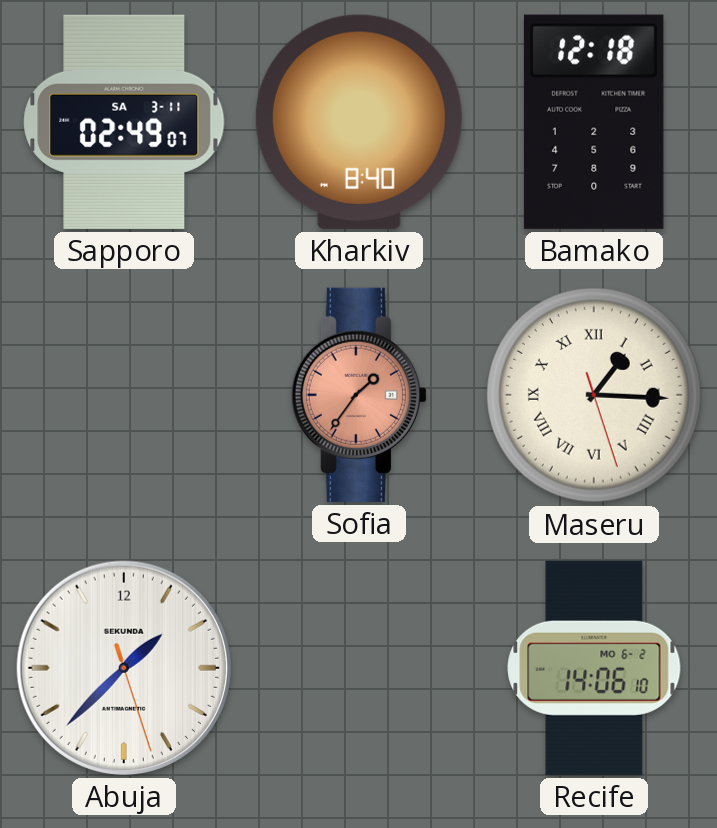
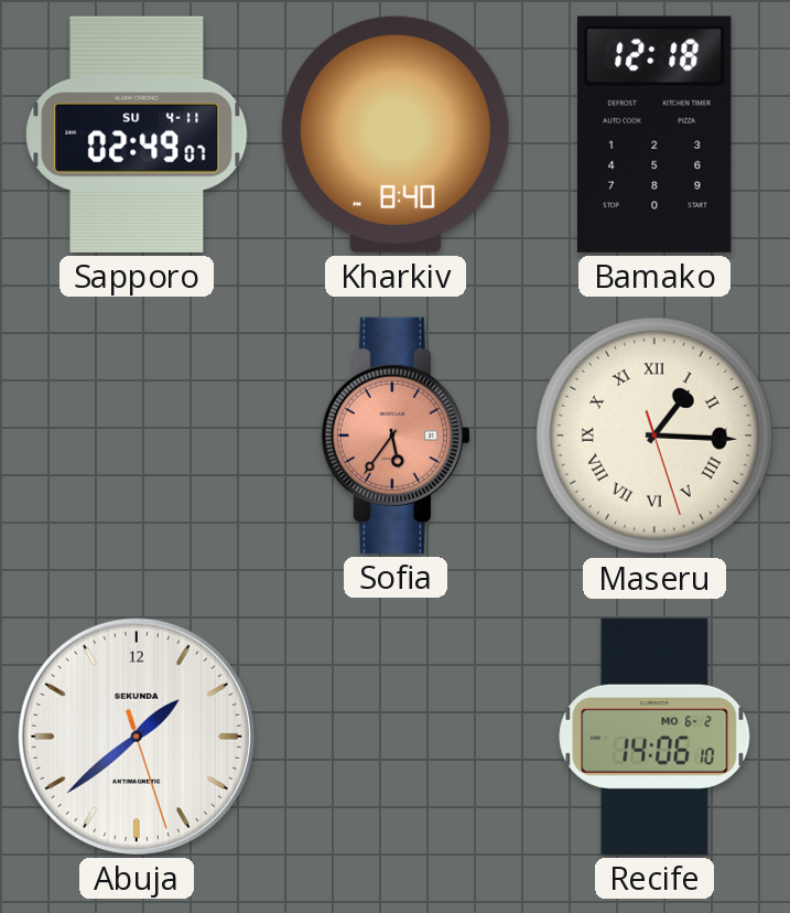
Sapporo date: SA 3-11 -> SU 4-11
Sofia: 1:36 -> 5:36
Abuja: 1:37 -> 1:38
